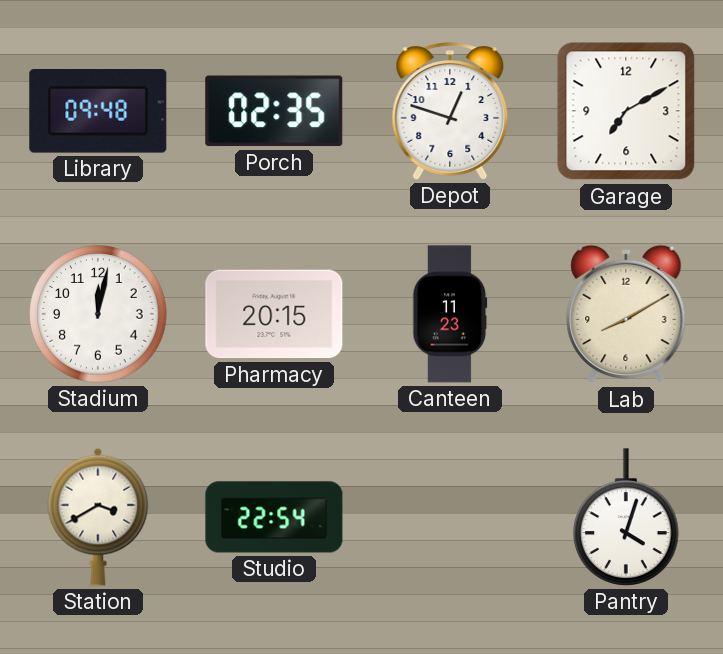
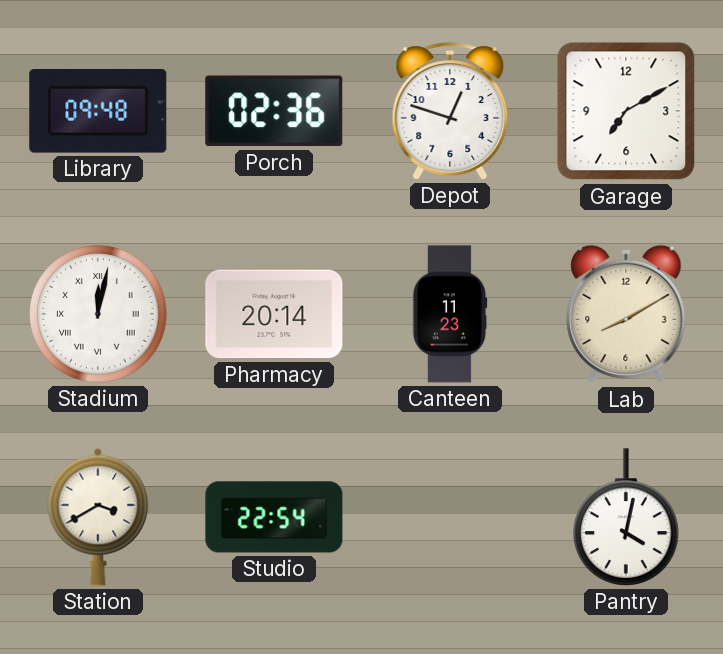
Porch: 02:35 -> 02:36
Stadium numerals: Arabic -> Roman
Pharmacy: 20:15 -> 20:14
Pantry: 4:03 -> 4:02
